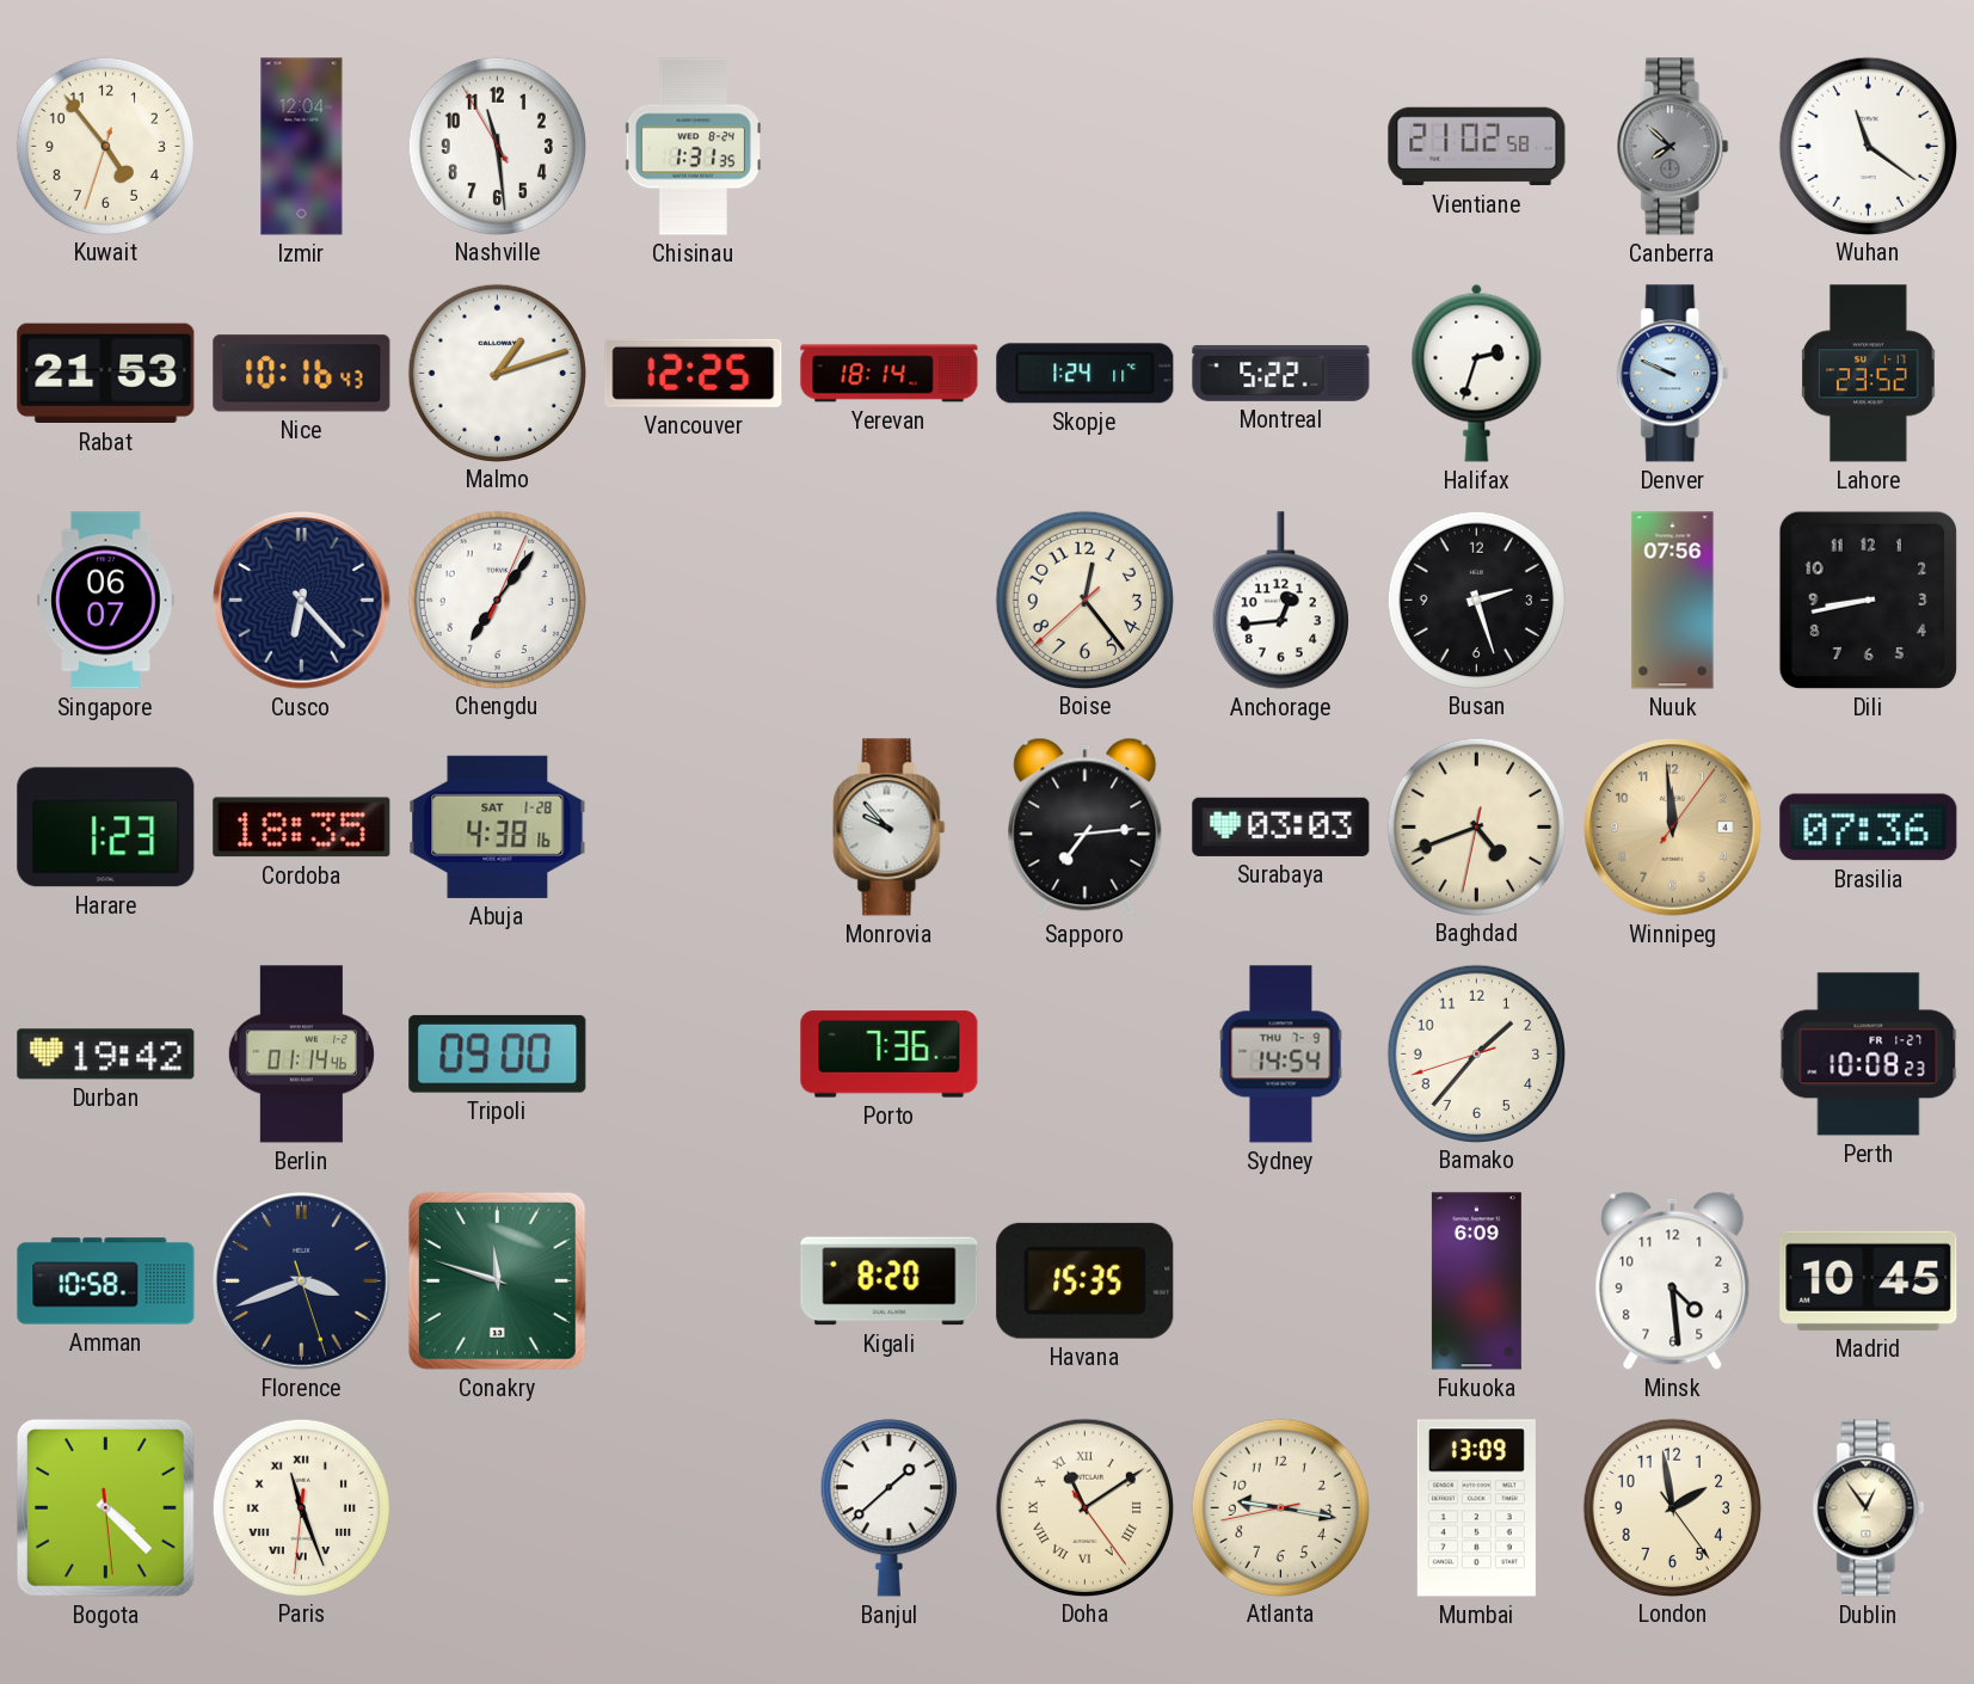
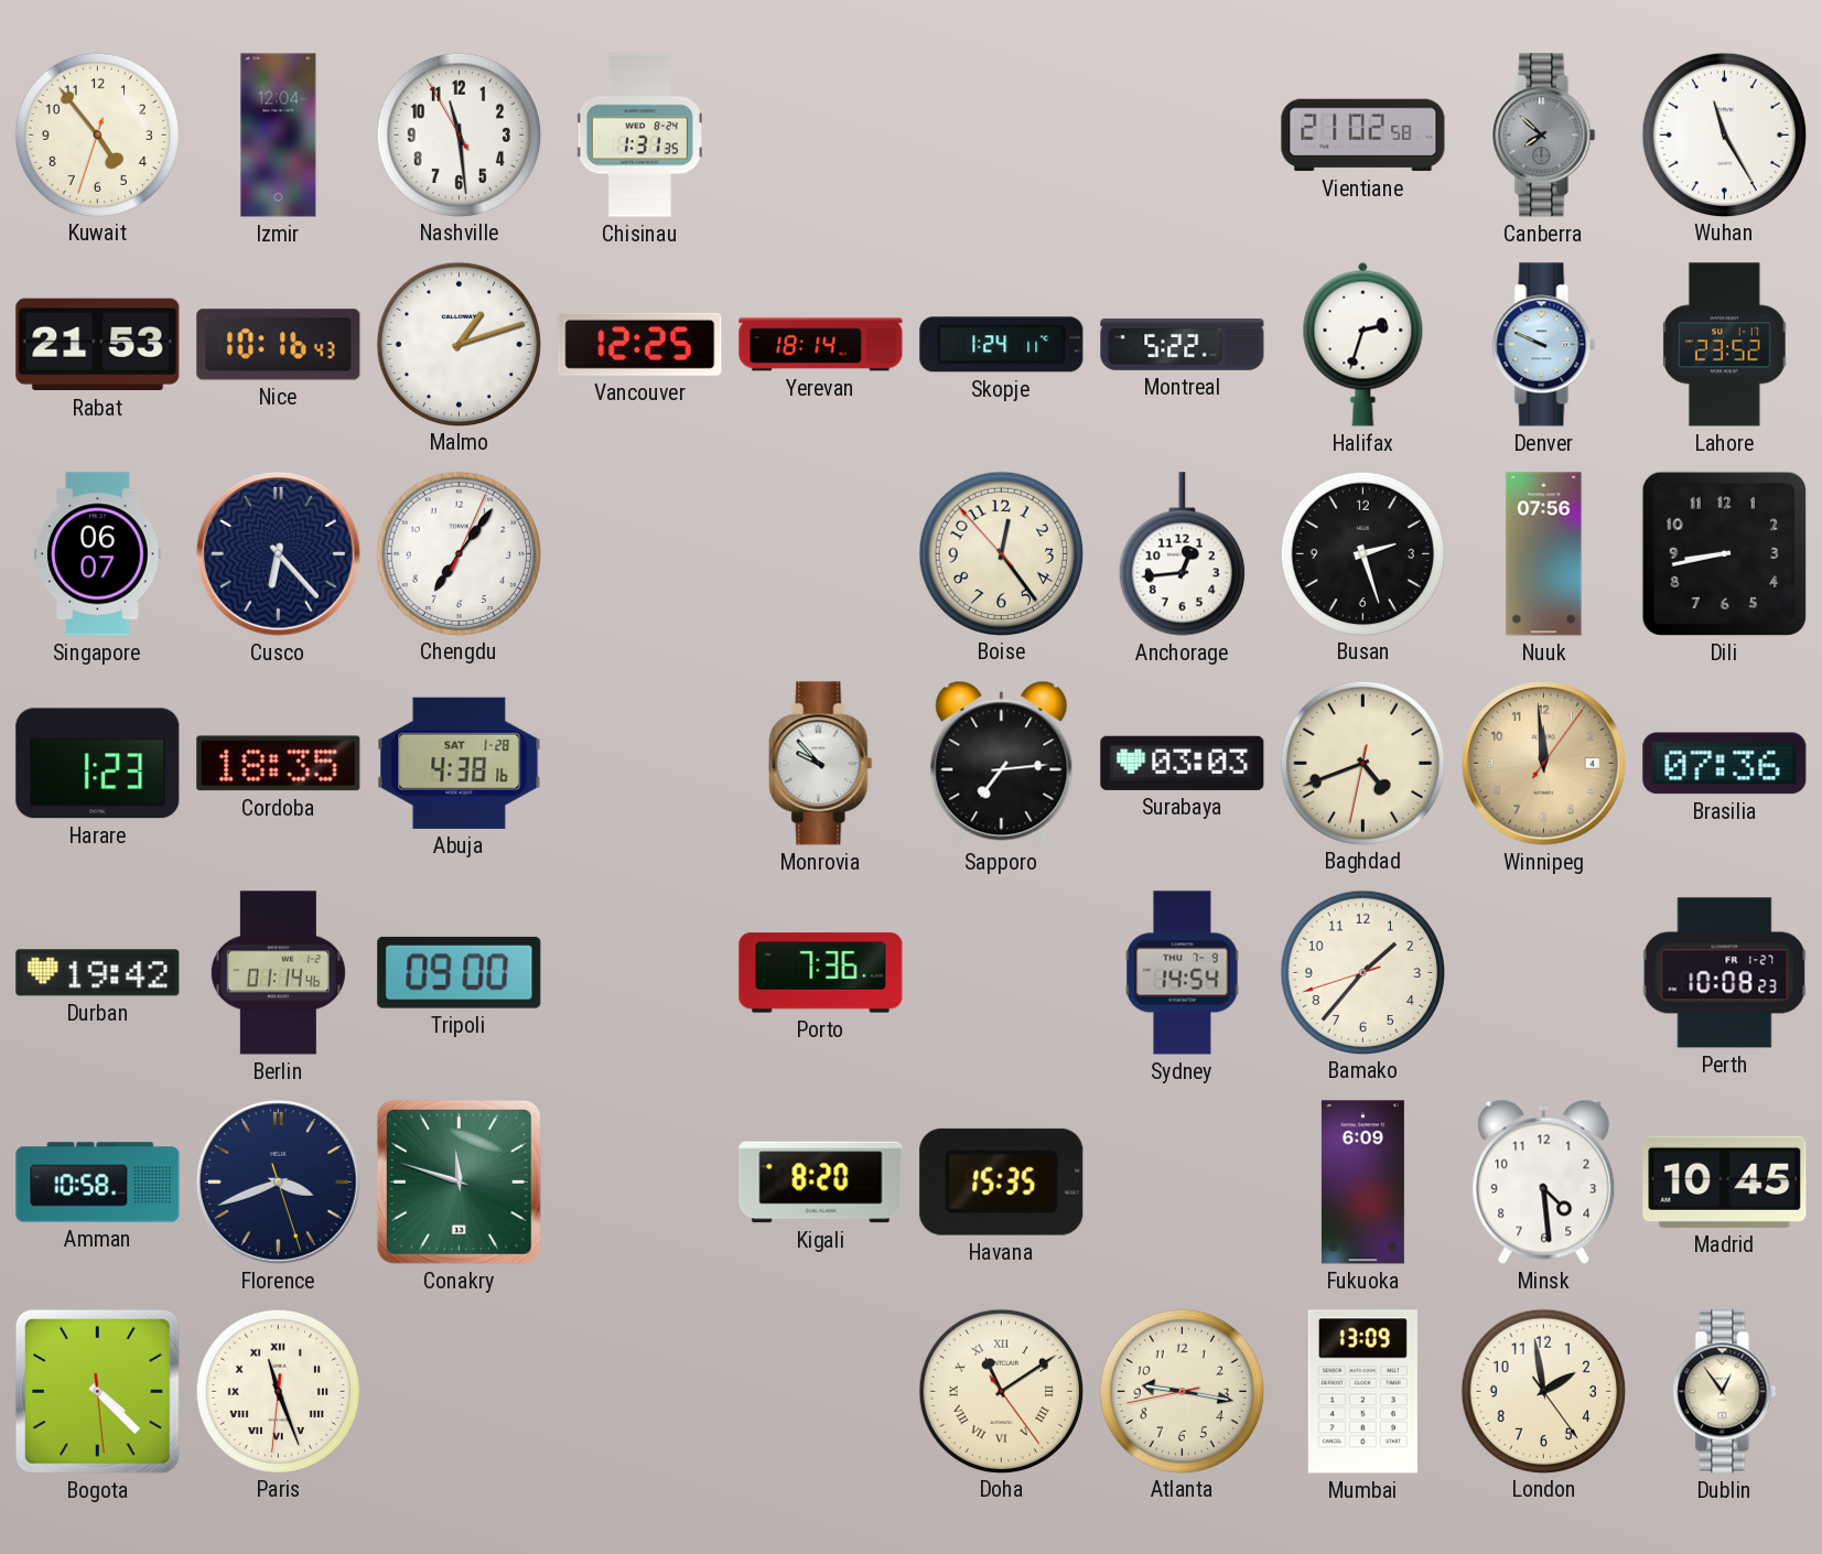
Wuhan: 11:21 -> 11:25
Boise: 12:23:38 -> 12:23:53
Banjul: 1:38 -> none
